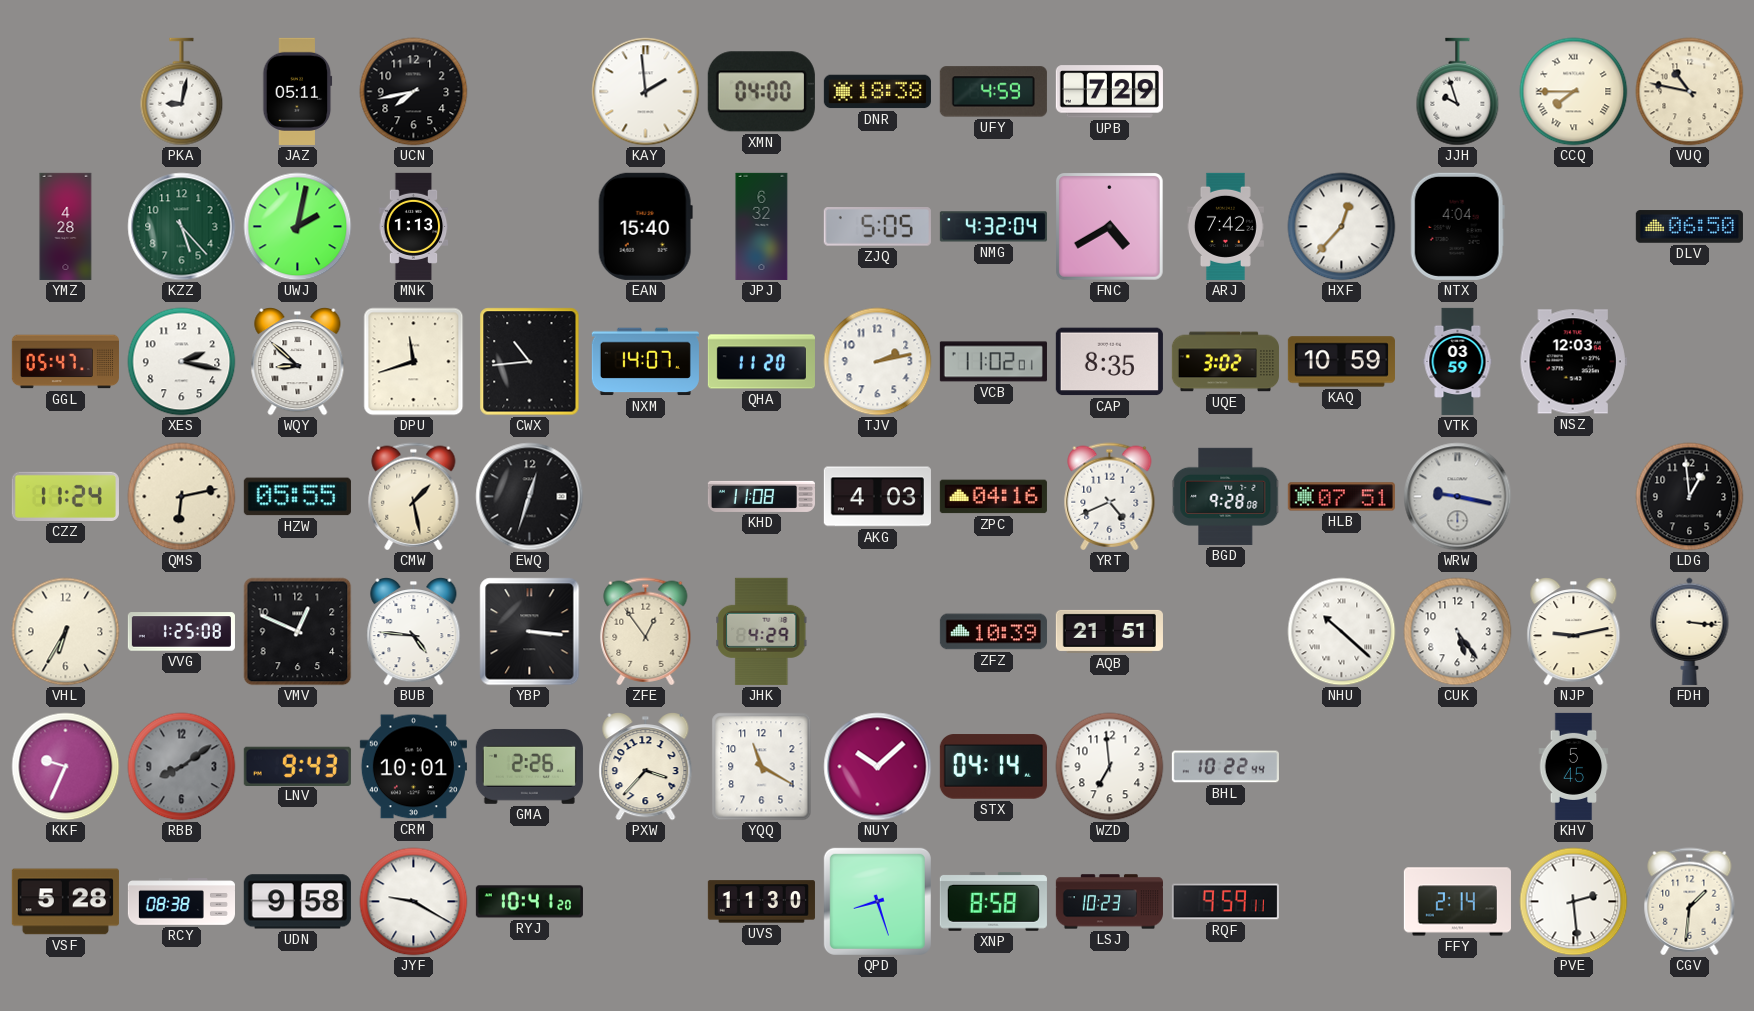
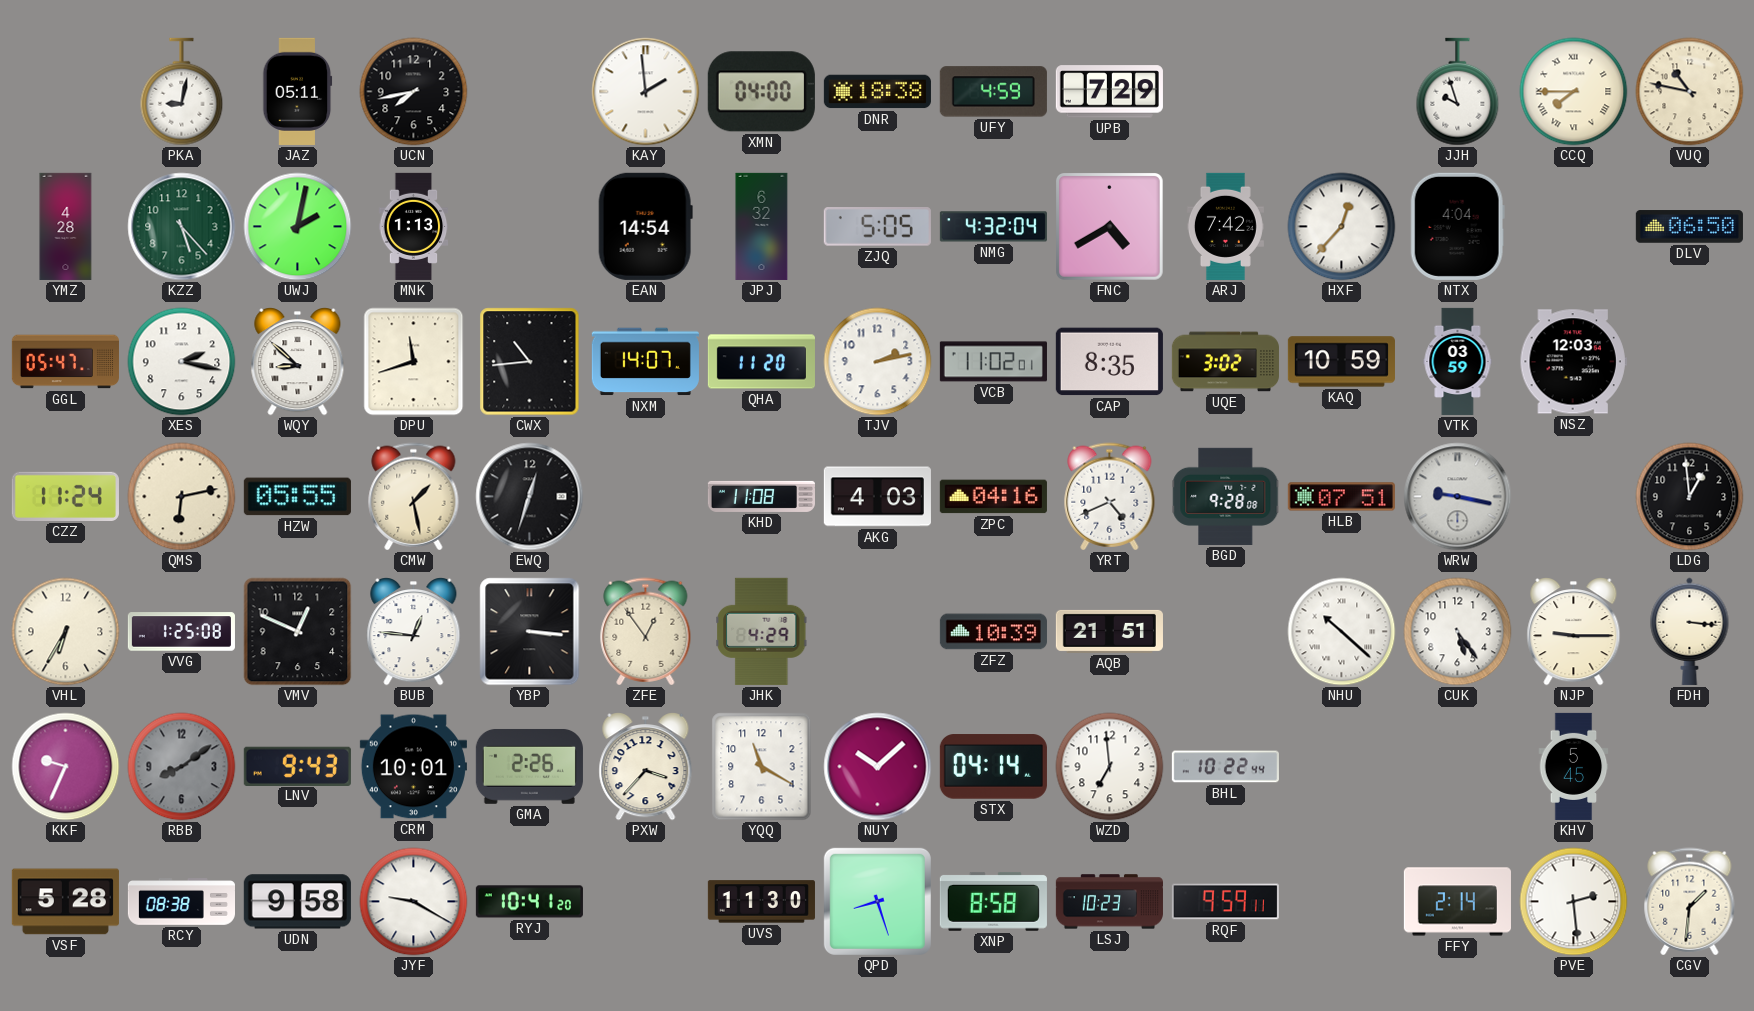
EAN: 15:40 -> 14:54
BUB: 4:46 -> 12:46
NJP: 9:13 -> 9:15
